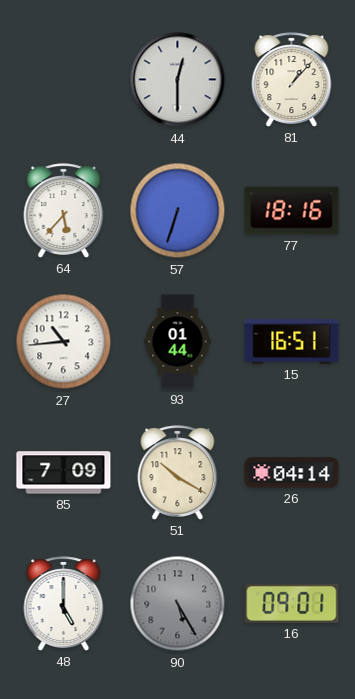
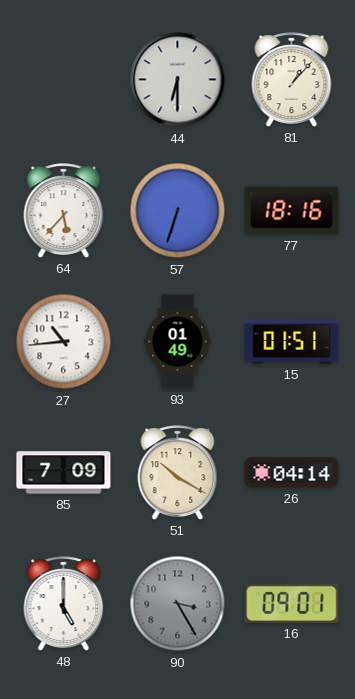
44: 12:30 -> 6:30
93: 01:44 -> 01:49
15: 16:51 -> 01:51
90: 5:25 -> 3:25
